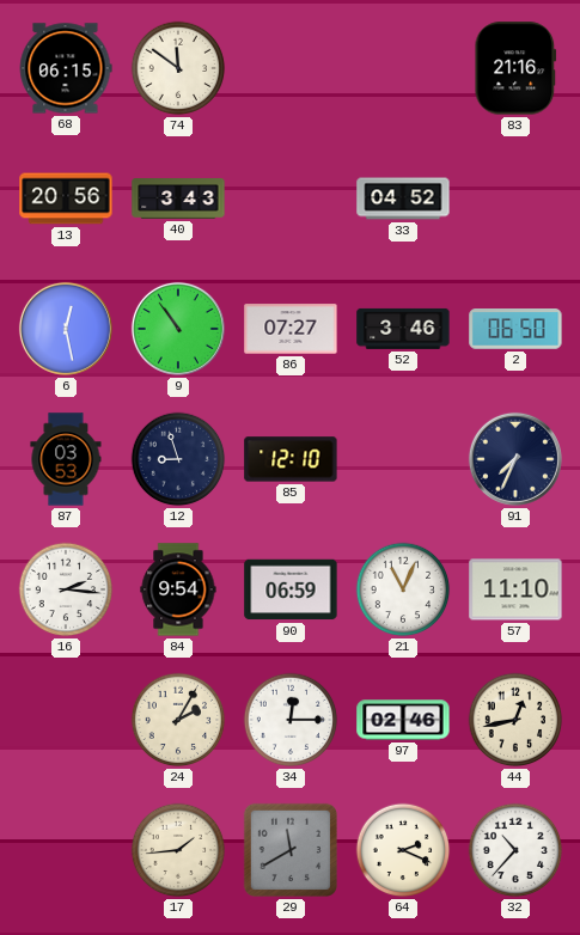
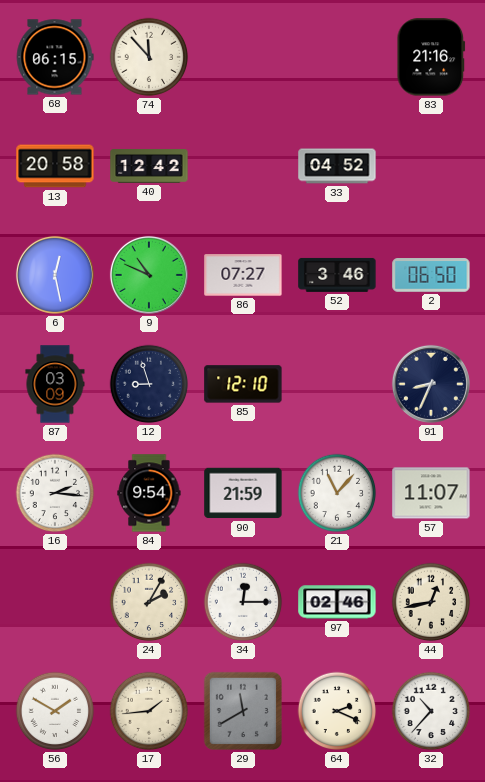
74: 11:51 -> 11:53
13: 20:56 -> 20:58
40: 3:43 -> 12:42
9: 10:54 -> 10:49
87: 03:53 -> 03:09
91: 7:34 -> 8:34
90: 06:59 -> 21:59
21: 11:04 -> 11:07
57: 11:10 -> 11:07
56: none -> 1:50
